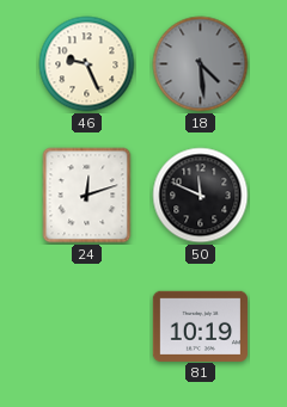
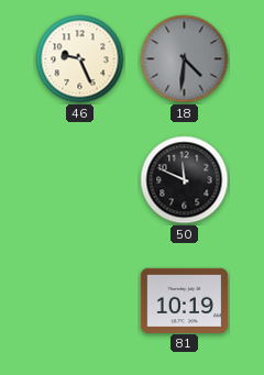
18: 4:29 -> 4:31
24: 12:12 -> none
